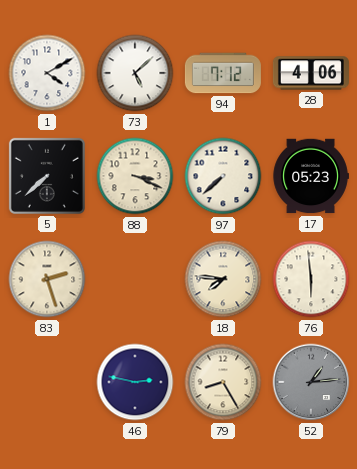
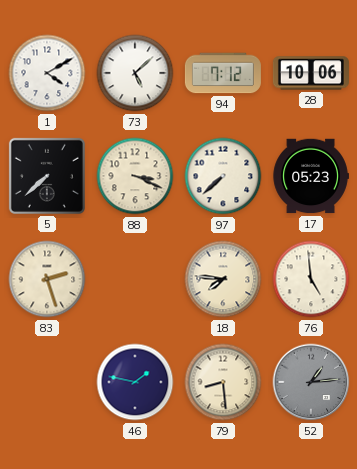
28: 4:06 -> 10:06
76: 5:59 -> 4:59
46: 2:47 -> 1:47
79: 8:25 -> 8:29
